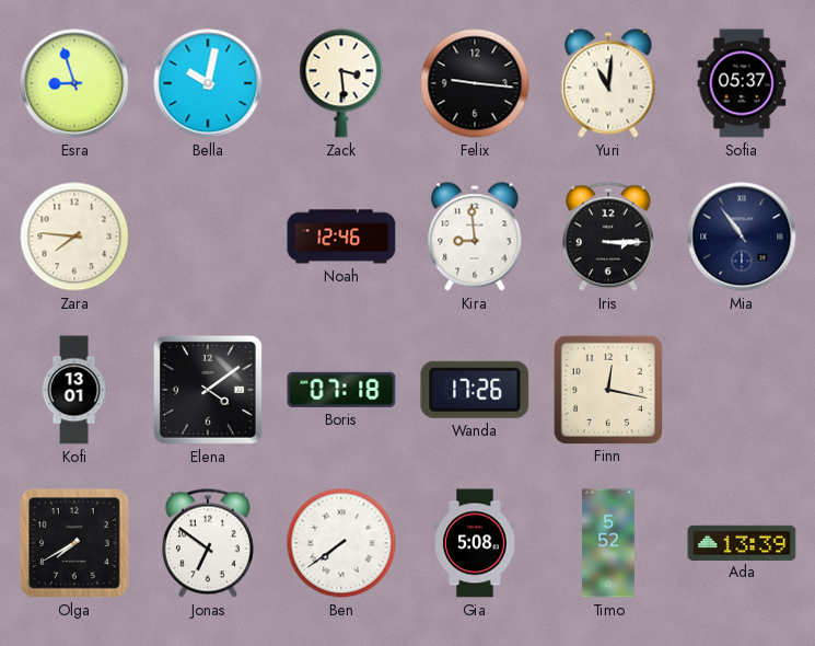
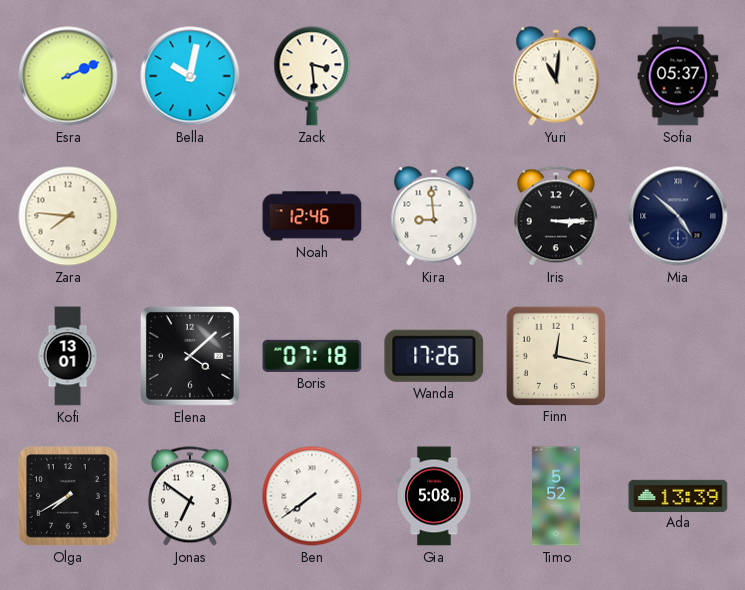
Esra: 8:57 -> 2:11
Felix: 9:16 -> none
Mia: 10:54 -> 4:52
Elena: 4:09 -> 4:08
